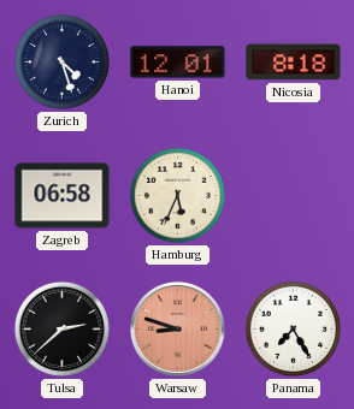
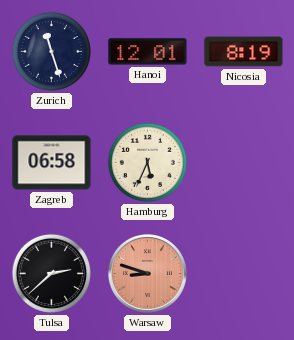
Zurich: 4:27 -> 11:27
Nicosia: 8:18 -> 8:19
Panama: 7:25 -> none
